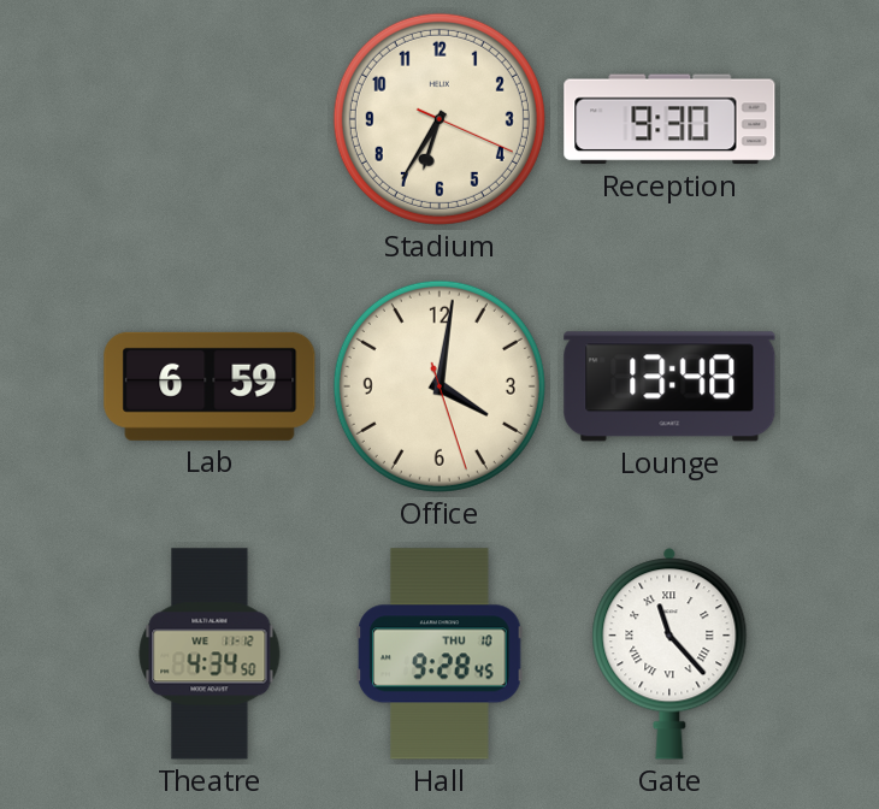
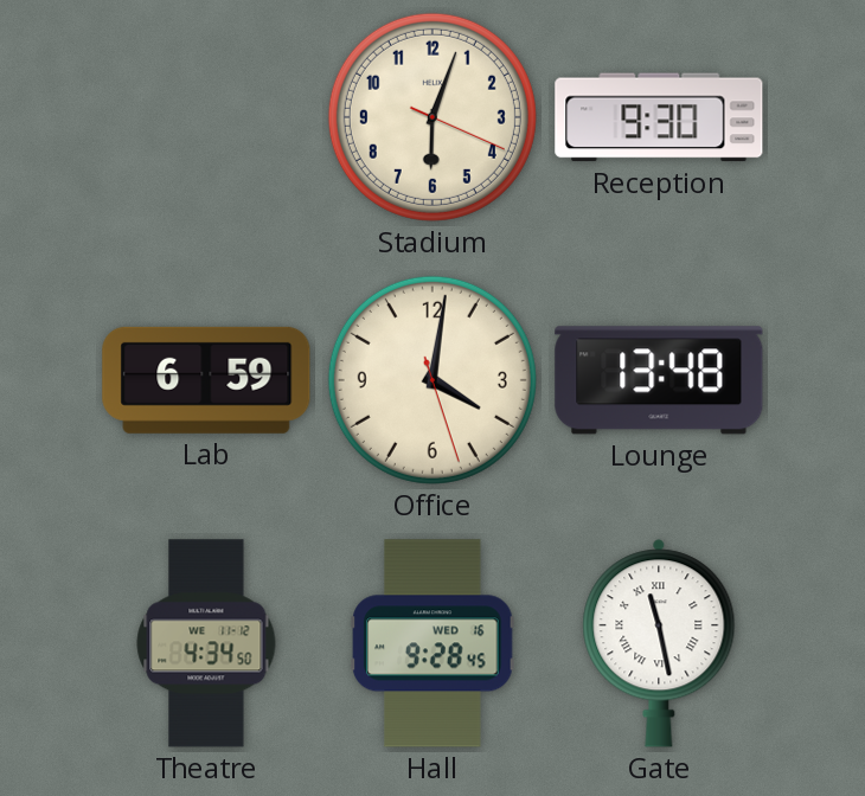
Stadium: 6:35 -> 6:03
Hall date: THU 10 -> WED 16
Gate: 11:23 -> 11:28
